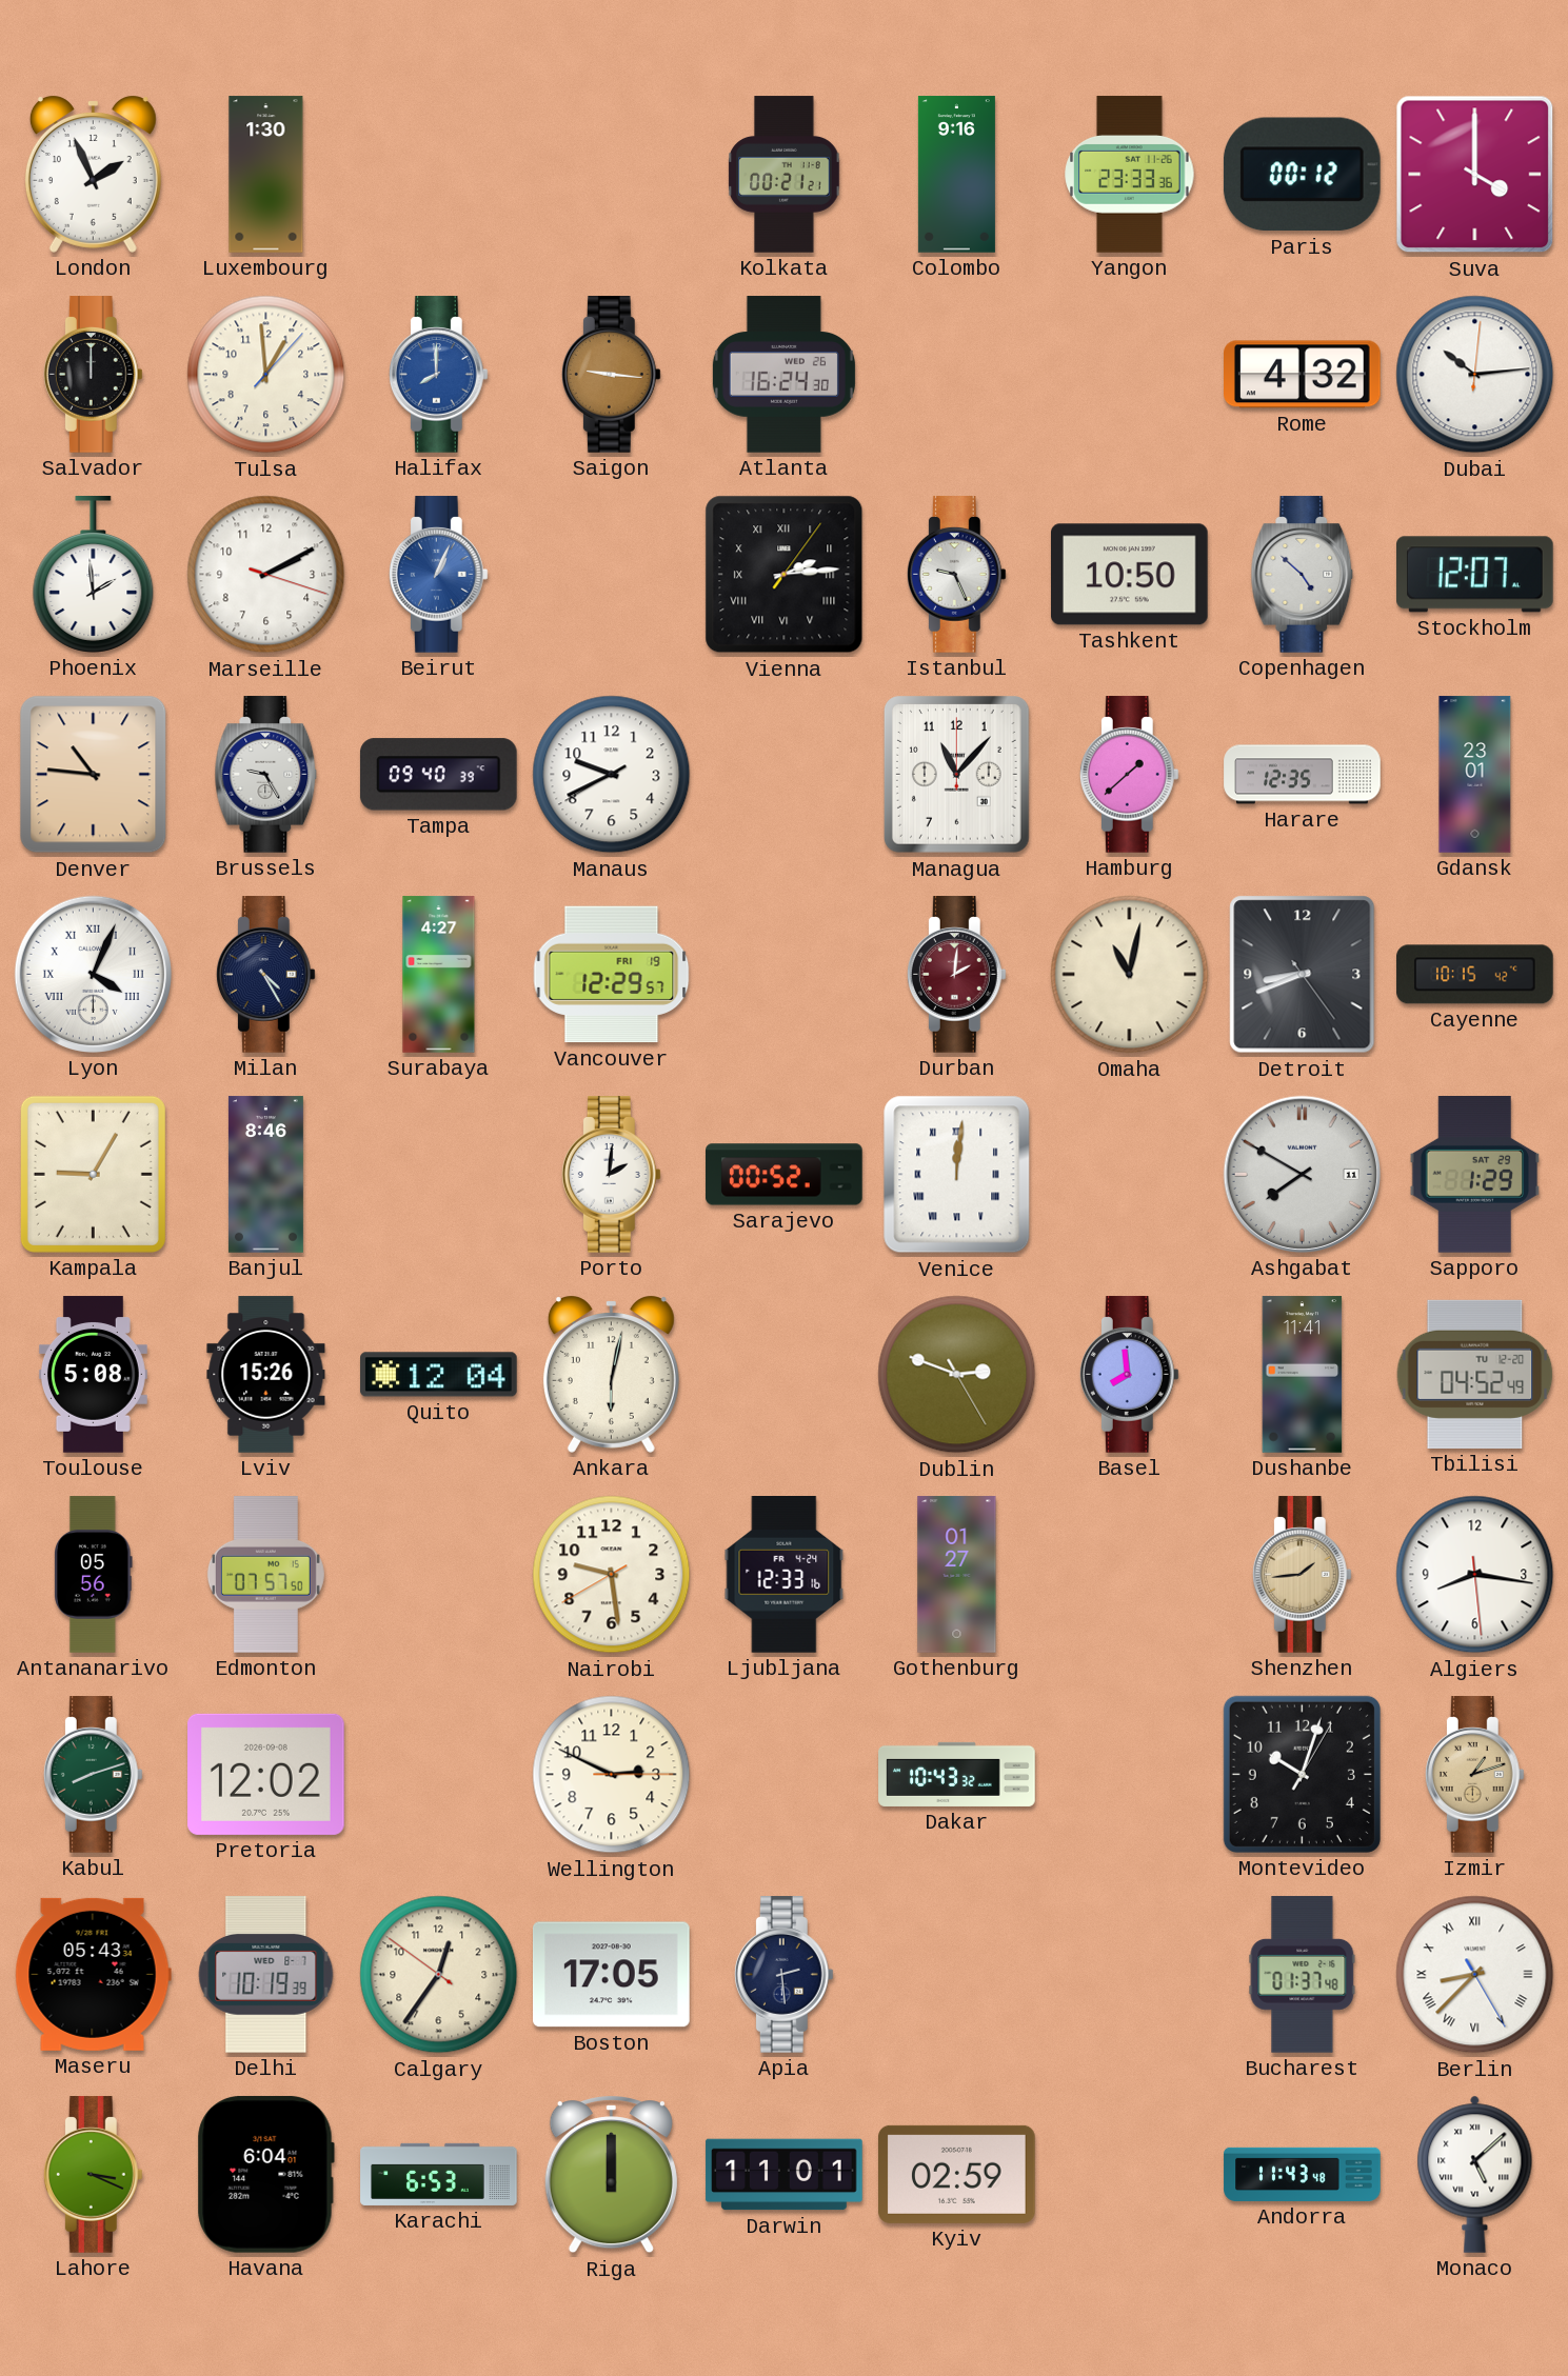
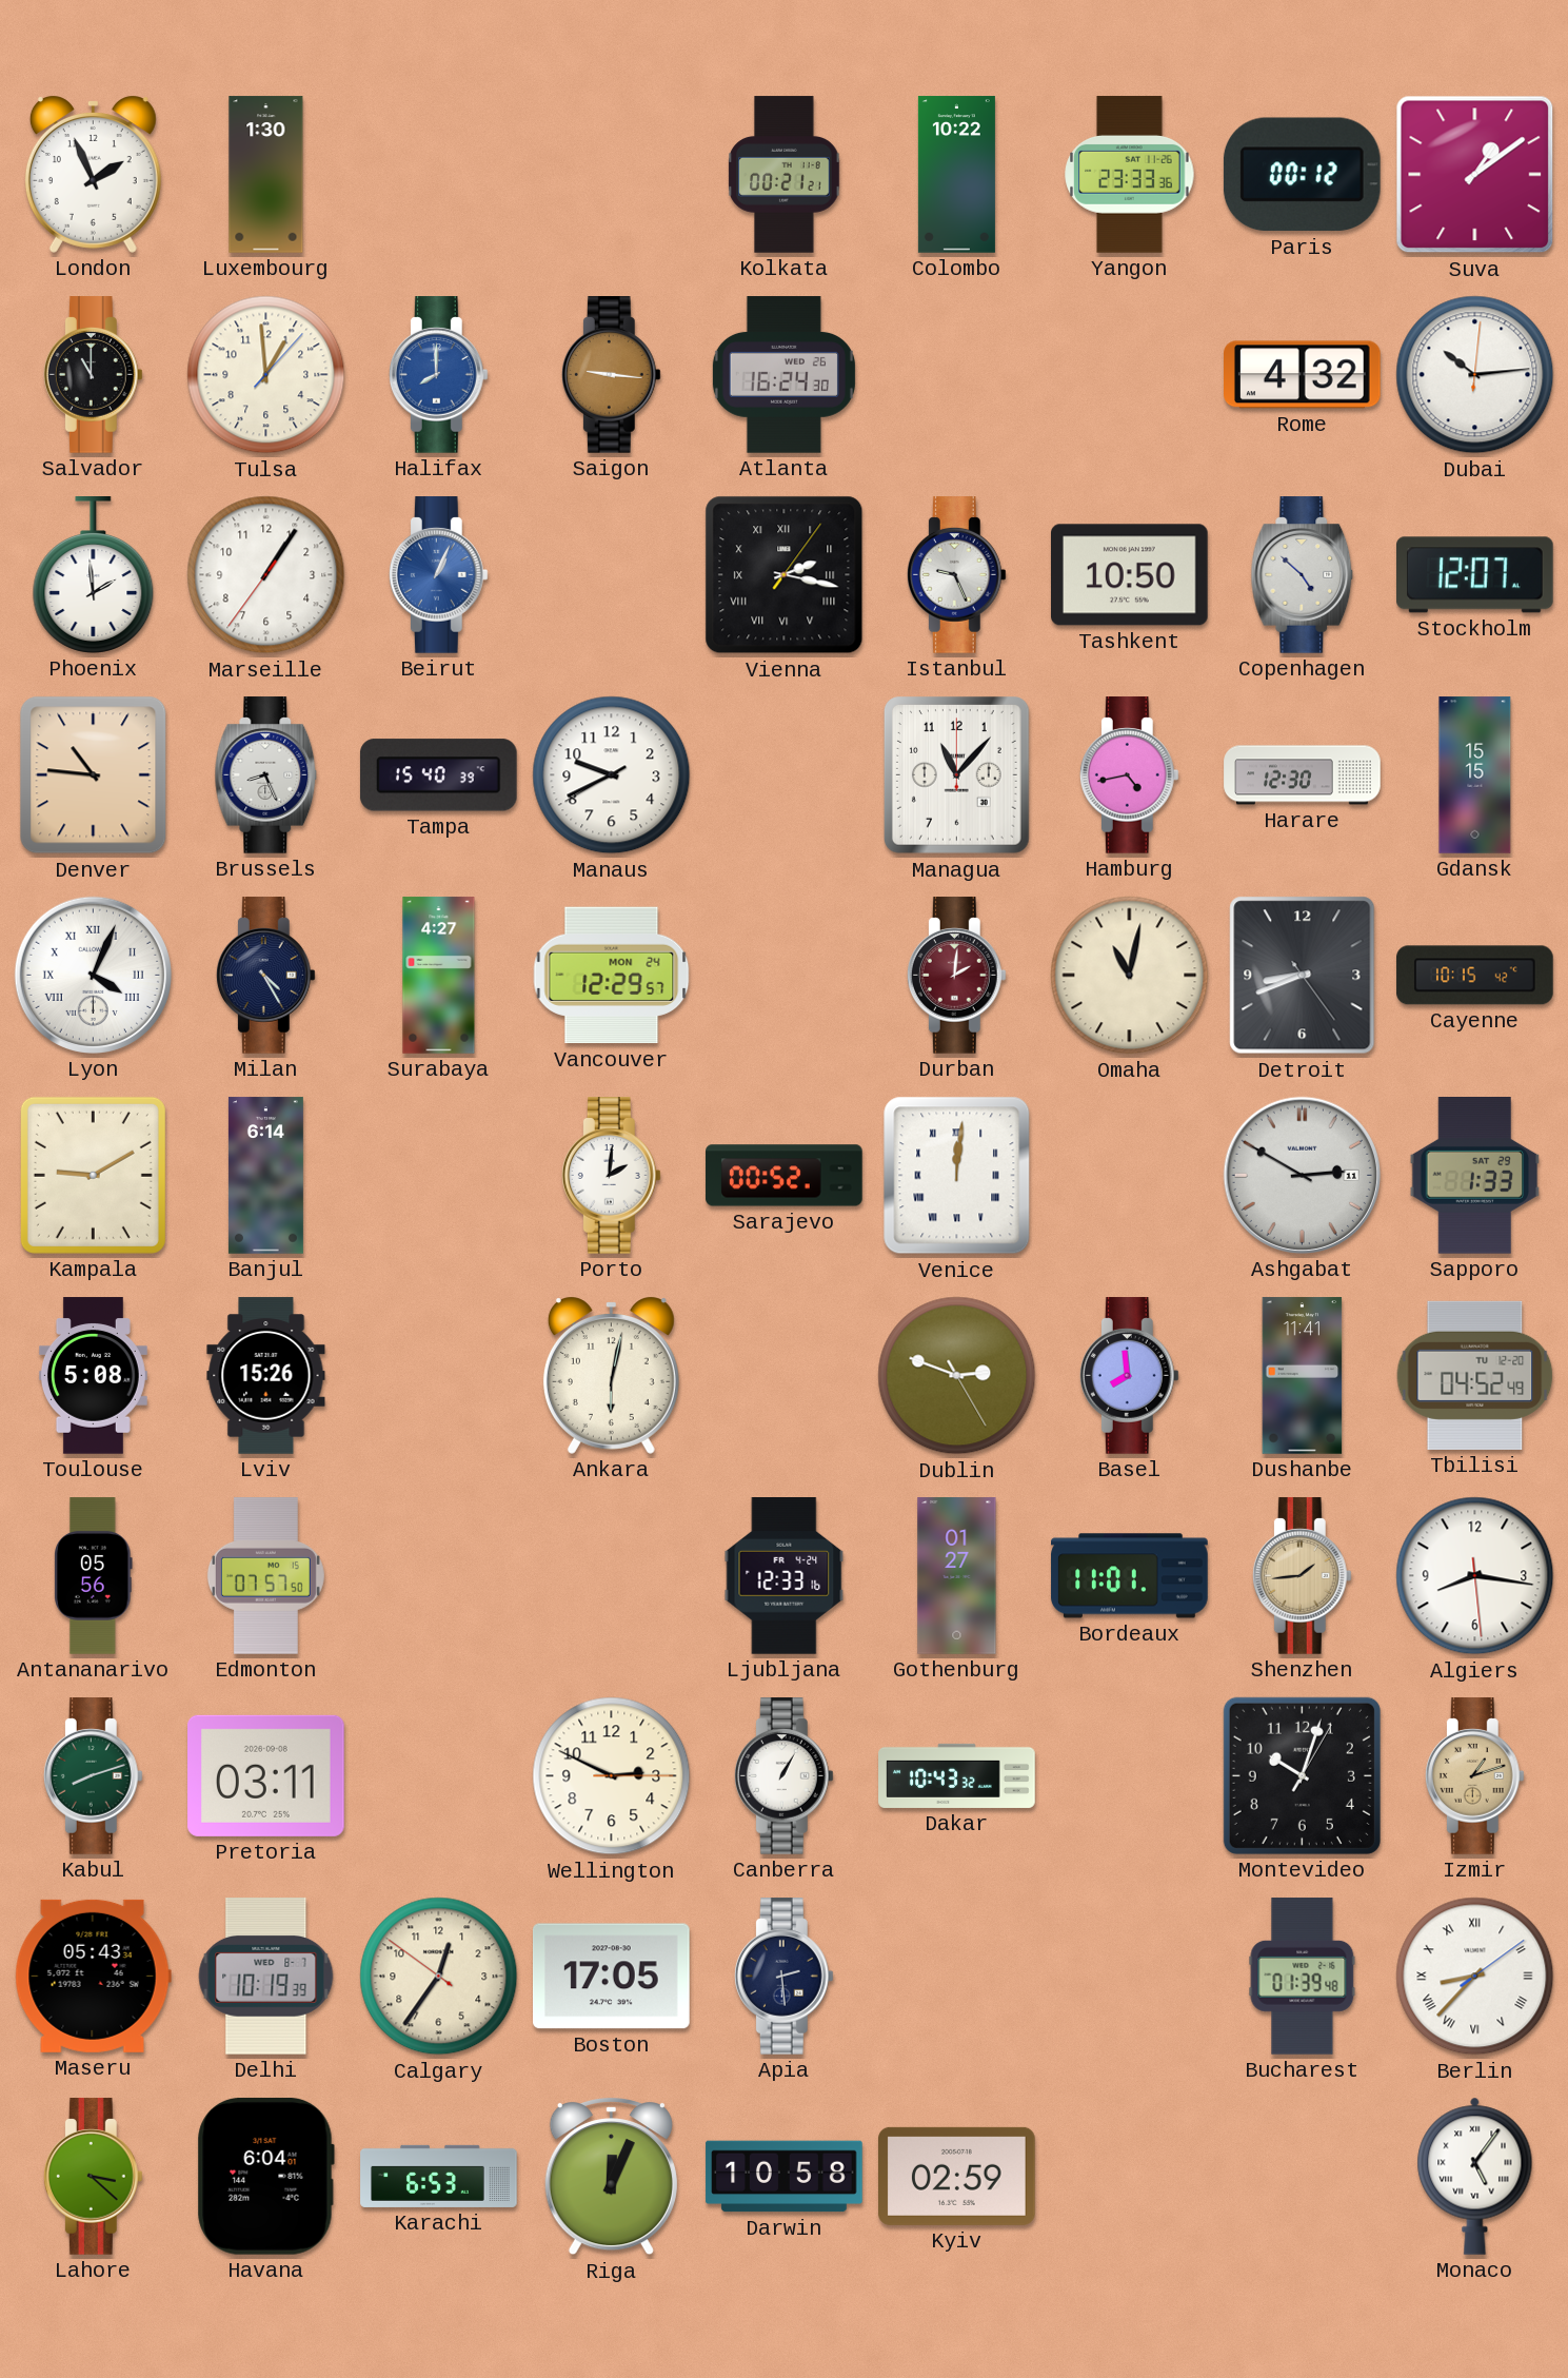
Colombo: 9:16 -> 10:22
Suva: 4:00 -> 1:09
Salvador: 12:00 -> 11:00
Marseille: 2:10 -> 1:05
Vienna: 2:14 -> 2:17
Brussels: 9:25 -> 8:26
Tampa: 09:40 -> 15:40
Hamburg: 1:38 -> 4:43
Harare: 12:35 -> 12:30
Gdansk: 23:01 -> 15:15
Vancouver date: FRI 19 -> MON 24
Kampala: 9:05 -> 9:10
Banjul: 8:46 -> 6:14
Ashgabat: 7:50 -> 2:50
Sapporo: 1:29 -> 1:33
Quito: 12:04 -> none
Nairobi: 9:28 -> none
Bordeaux: none -> 11:01
Pretoria: 12:02 -> 03:11
Canberra: none -> 1:05
Bucharest: 01:37 -> 01:39
Berlin: 8:37:25 -> 8:37:09
Lahore: 3:19 -> 3:22
Riga: 12:00 -> 12:04
Darwin: 11:01 -> 10:58
Andorra: 11:43 -> none
Monaco: 5:08 -> 5:06
